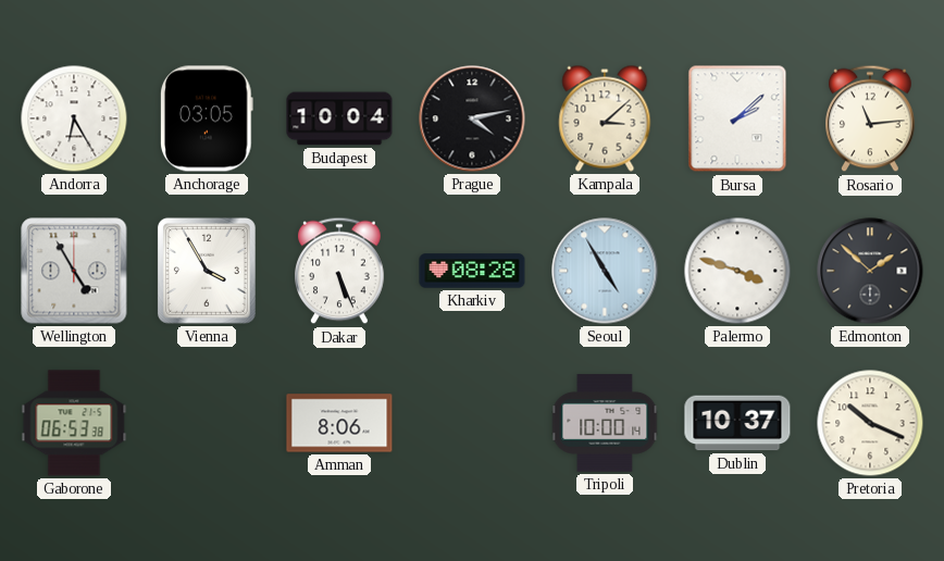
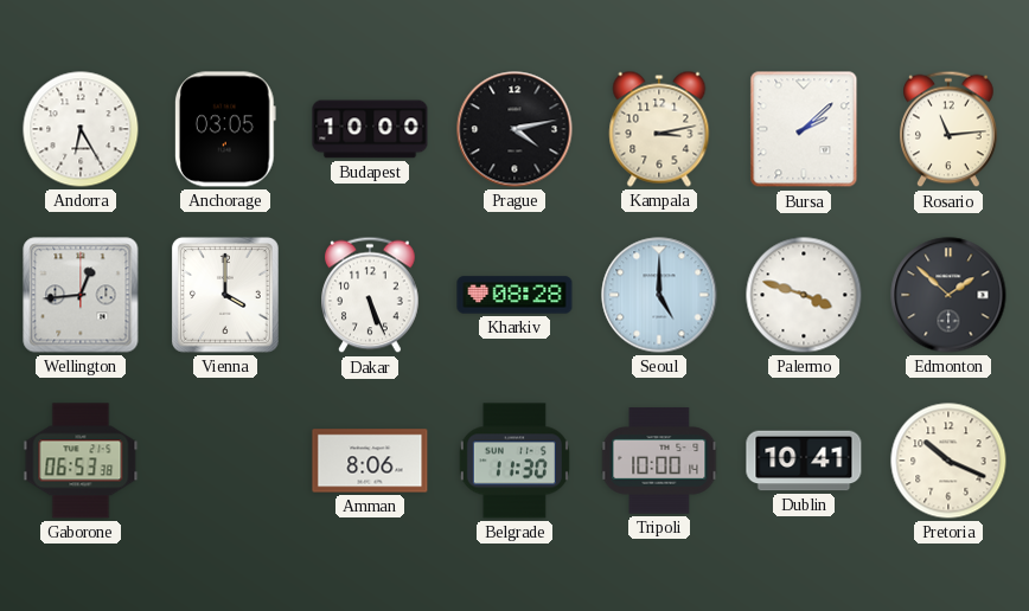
Budapest: 10:04 -> 10:00
Kampala: 3:08 -> 3:13
Wellington: 4:55 -> 12:44
Vienna: 3:55 -> 4:00
Seoul: 4:55 -> 5:00
Belgrade: none -> 11:30
Dublin: 10:37 -> 10:41
